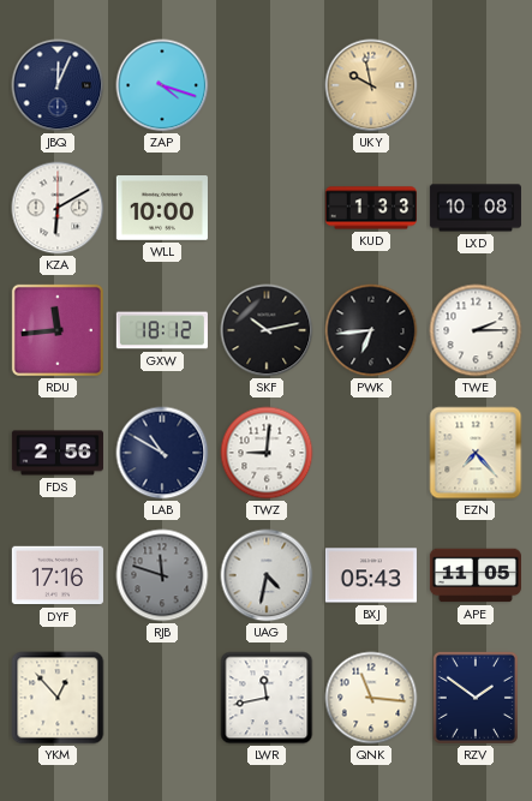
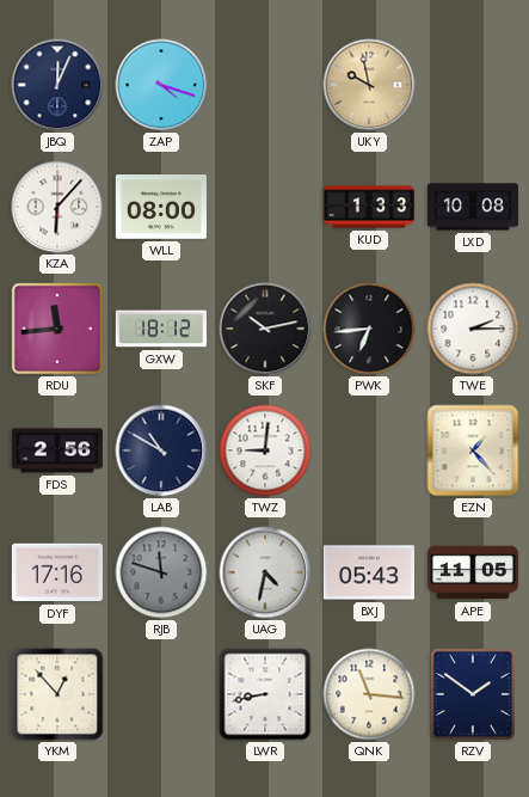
KZA: 6:10 -> 6:07
WLL: 10:00 -> 08:00
EZN: 7:23 -> 1:23
LWR: 11:43 -> 8:43
